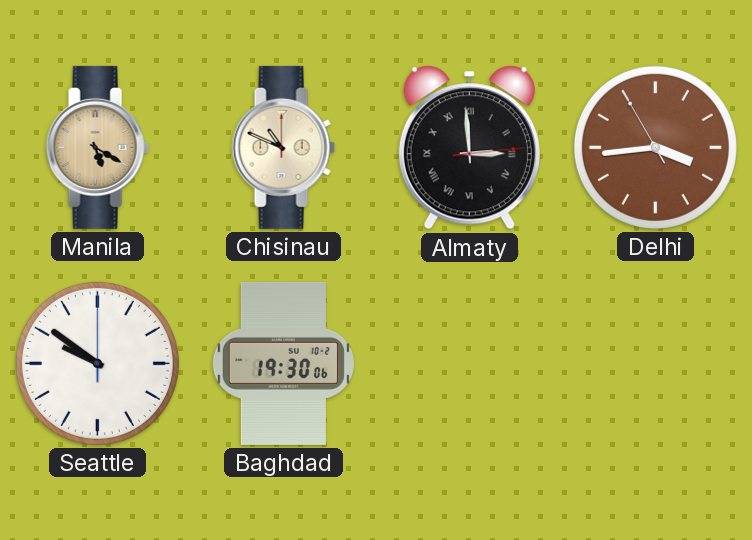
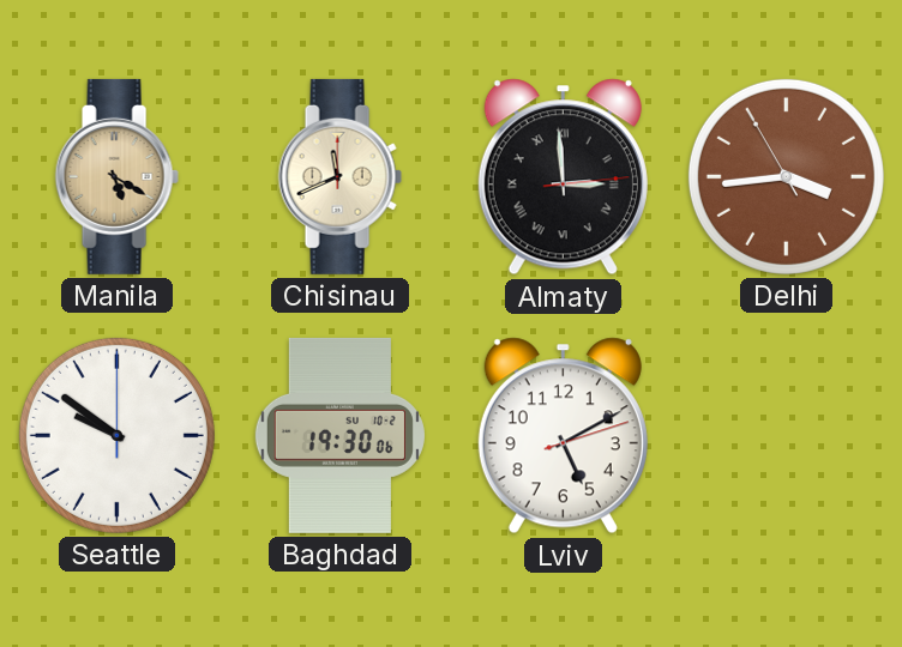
Chisinau: 10:49 -> 11:41
Lviv: none -> 5:10
